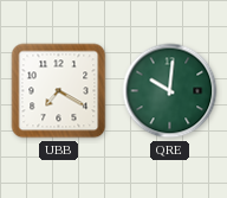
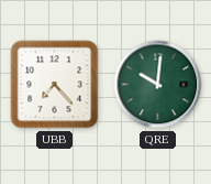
UBB: 7:20 -> 7:23
